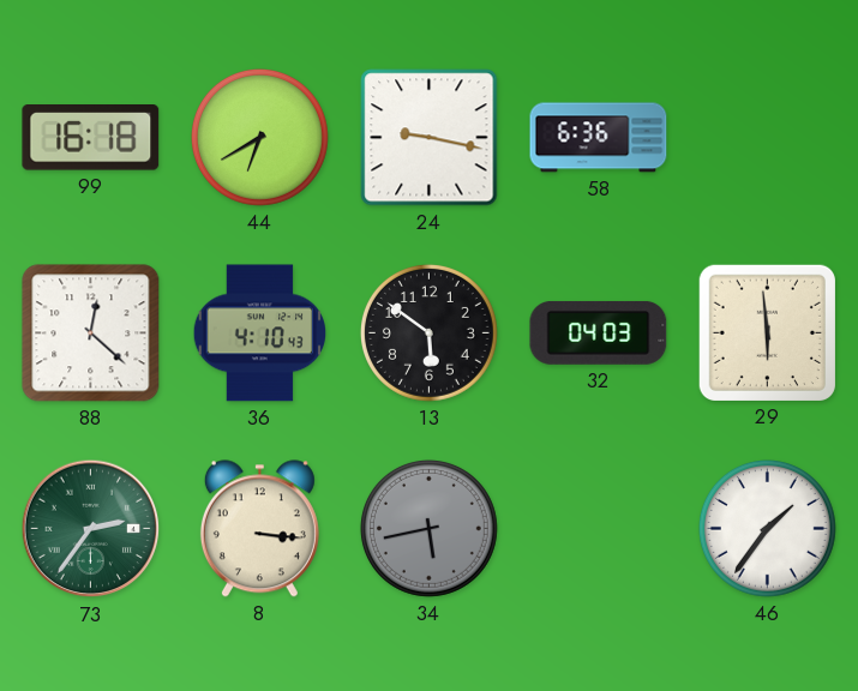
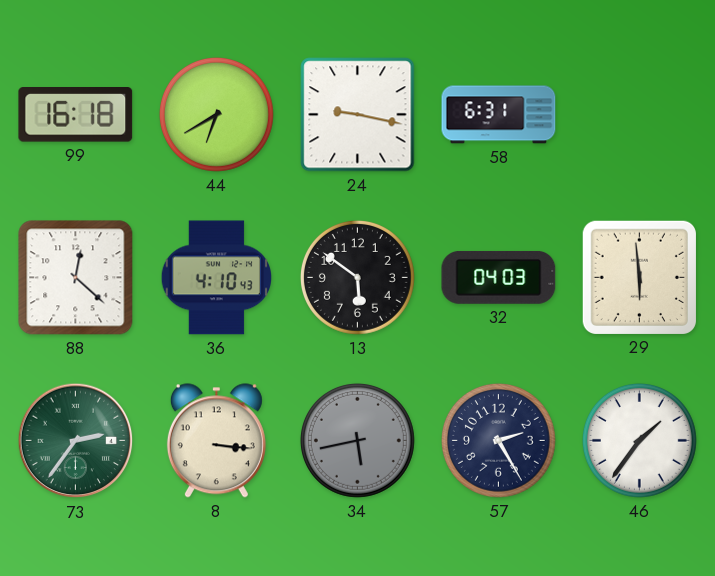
58: 6:36 -> 6:31
57: none -> 2:25
